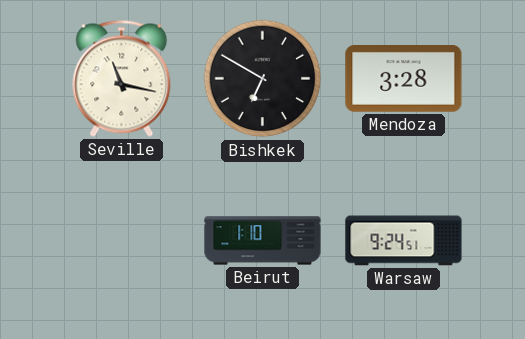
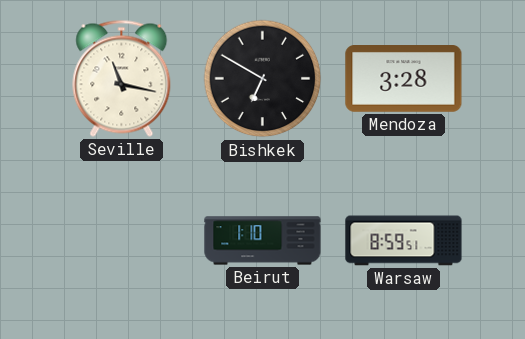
Warsaw: 9:24 -> 8:59
